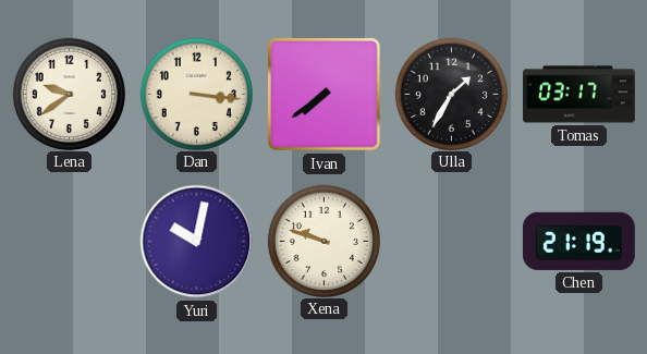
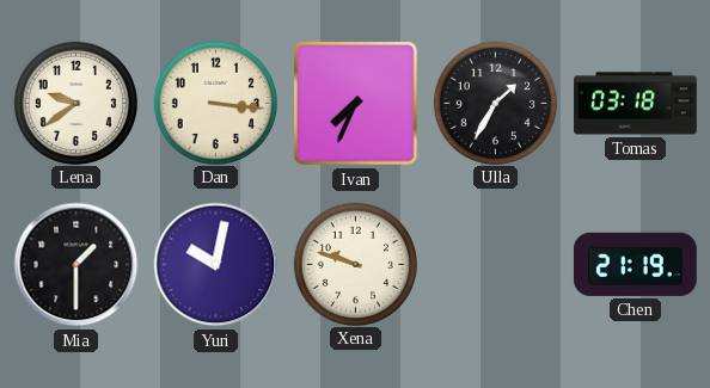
Ivan: 7:39 -> 7:34
Tomas: 03:17 -> 03:18
Mia: none -> 1:30
